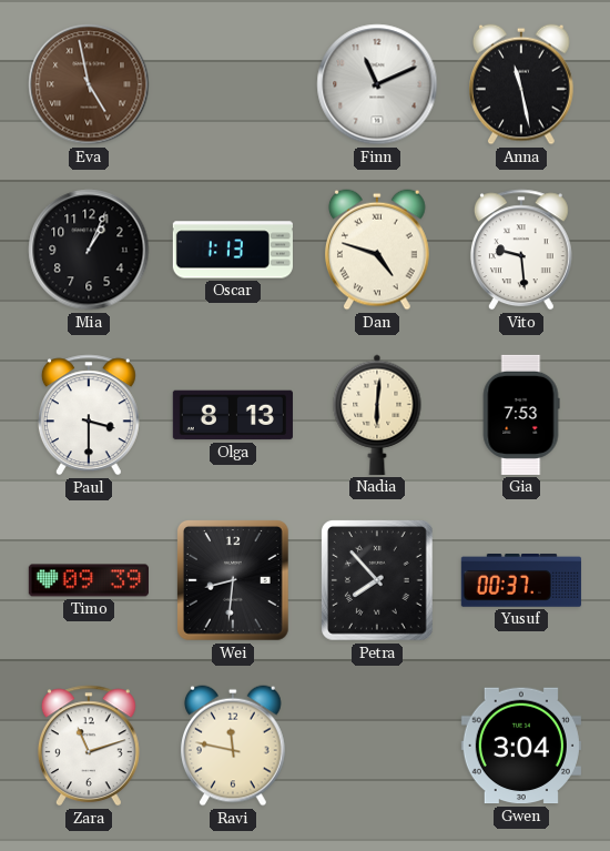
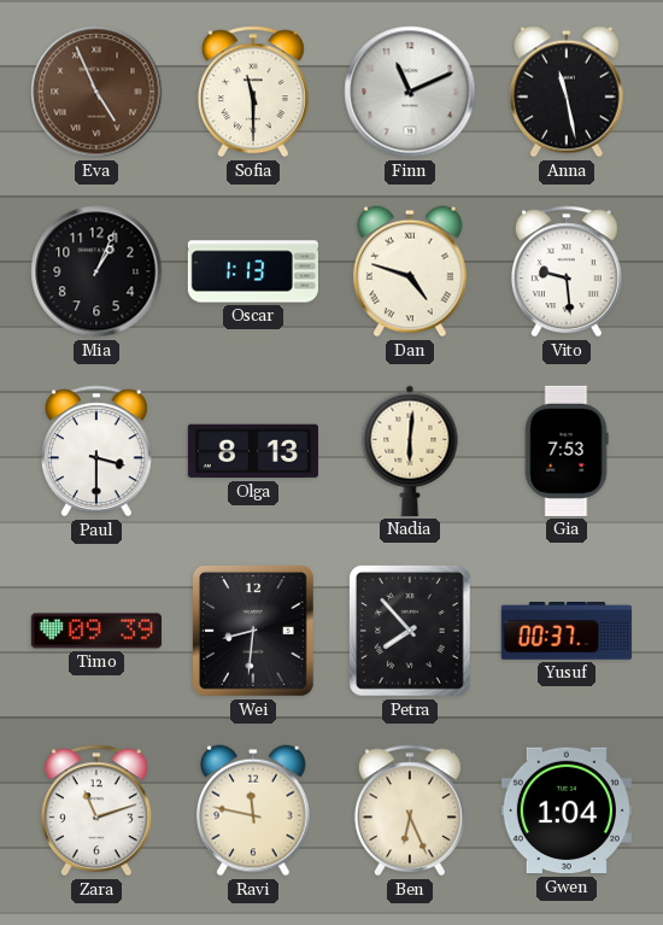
Eva: 4:58 -> 4:56
Sofia: none -> 11:30
Ben: none -> 6:26
Gwen: 3:04 -> 1:04
